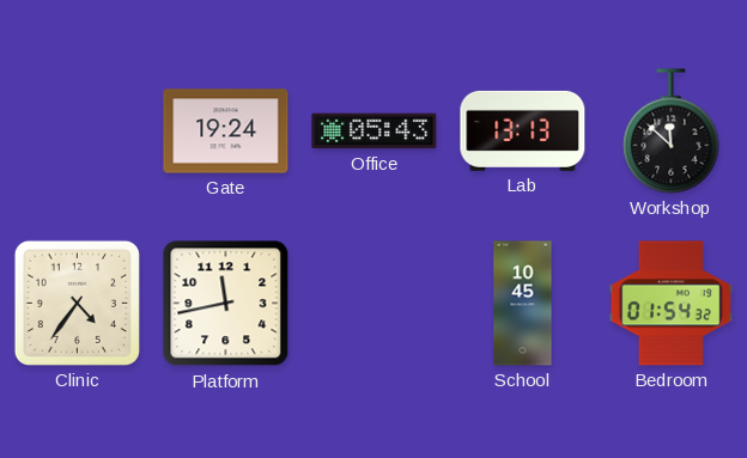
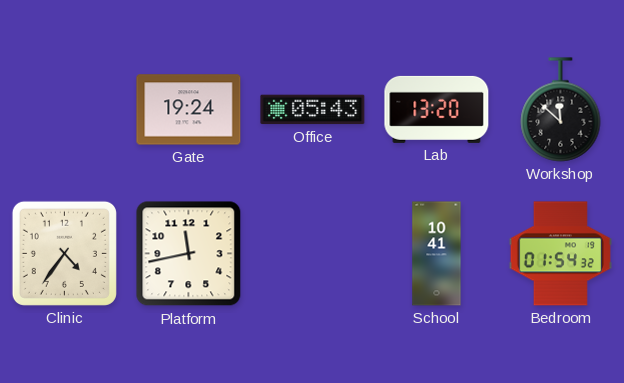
Lab: 13:13 -> 13:20
School: 10:45 -> 10:41
